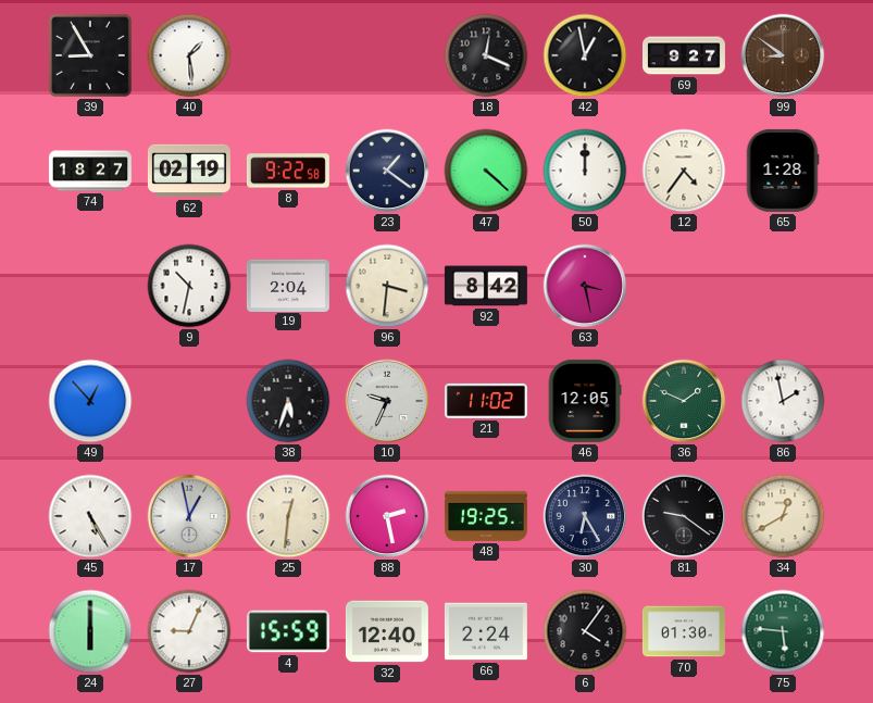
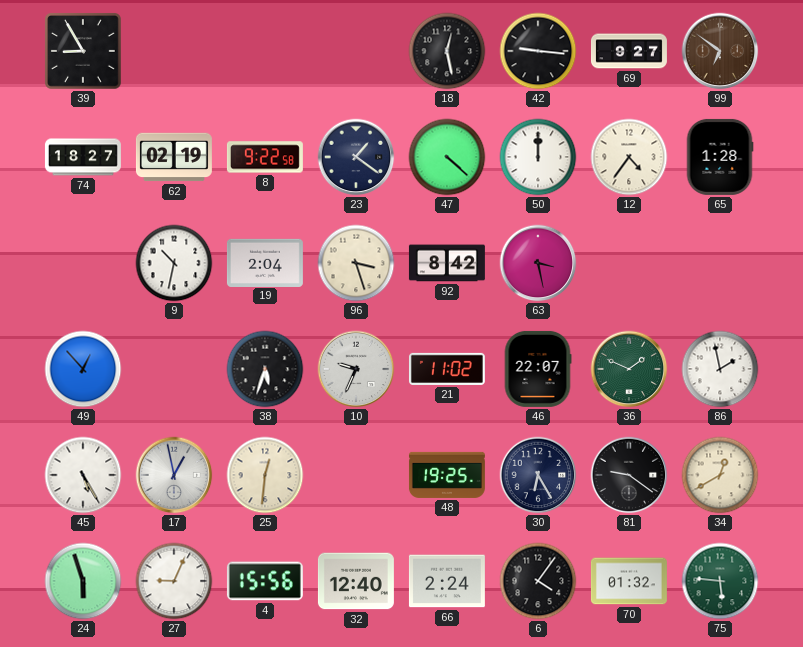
40: 1:29 -> none
18: 12:19 -> 12:28
42: 12:58 -> 9:16
99: 8:51 -> 6:51
96: 3:31 -> 3:27
46: 12:05 -> 22:07
88: 2:28 -> none
24: 6:00 -> 5:57
4: 15:59 -> 15:56
70: 01:30 -> 01:32
